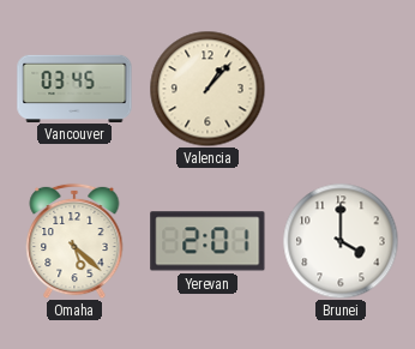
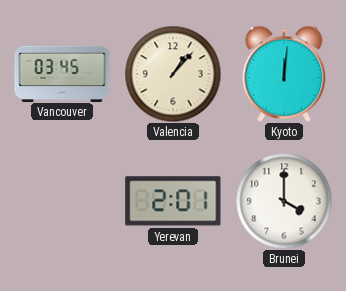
Kyoto: none -> 12:01
Omaha: 5:22 -> none
